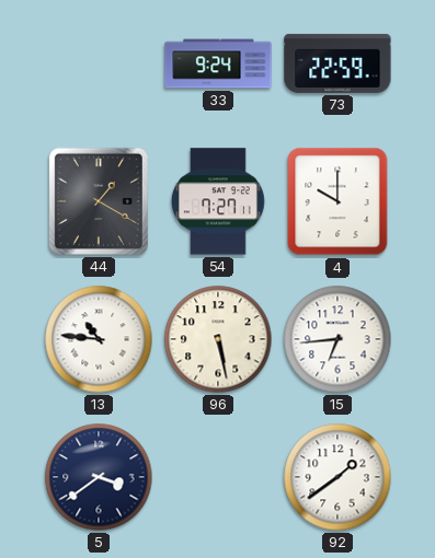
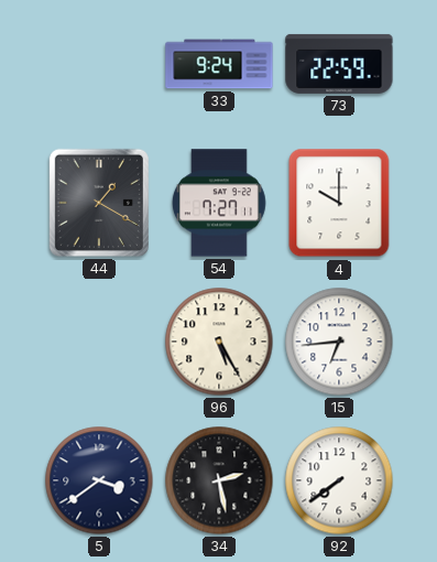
13: 10:46 -> none
96: 5:28 -> 5:25
34: none -> 2:28
92: 1:39 -> 7:39
